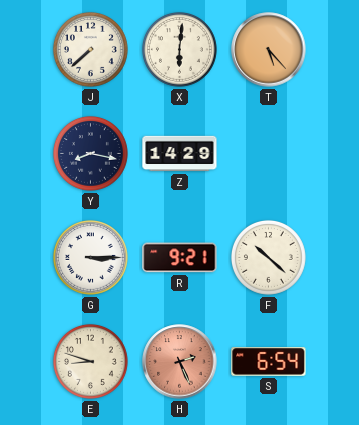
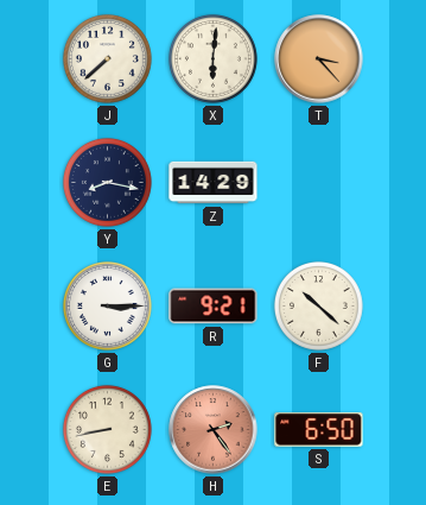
T: 5:23 -> 3:23
E: 8:48 -> 8:43
H: 2:26 -> 2:24
S: 6:54 -> 6:50
